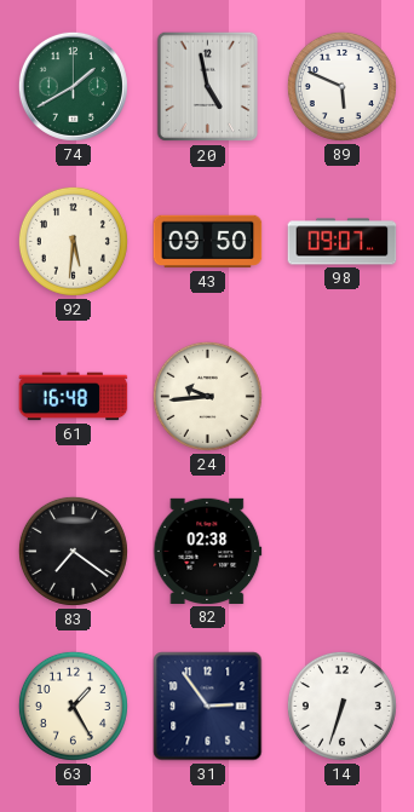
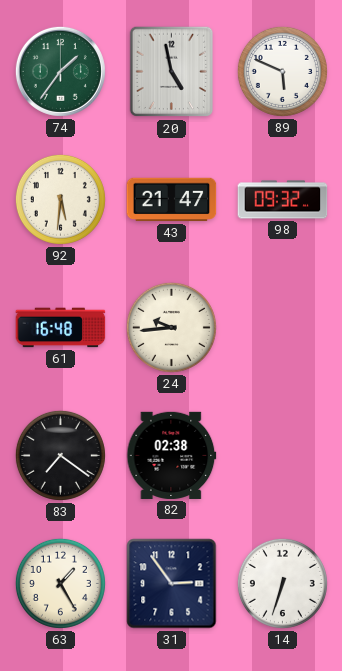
74: 1:40 -> 1:36
43: 09:50 -> 21:47
98: 09:07 -> 09:32
